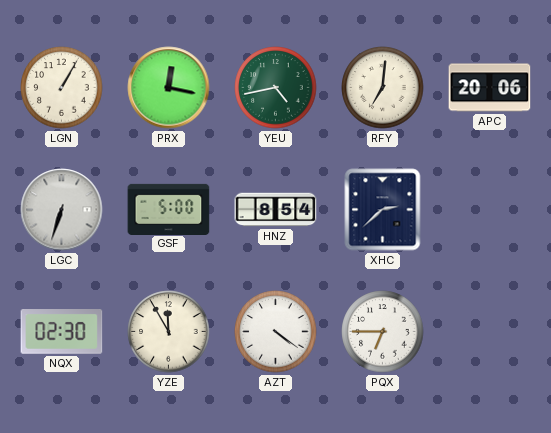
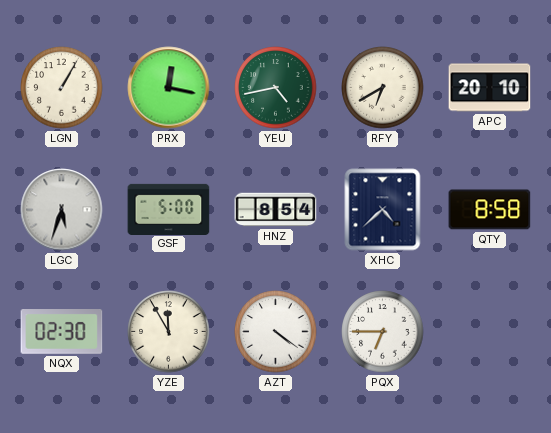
RFY: 7:01 -> 6:40
APC: 20:06 -> 20:10
LGC: 6:33 -> 5:33
XHC: 2:38 -> 4:38
QTY: none -> 8:58
